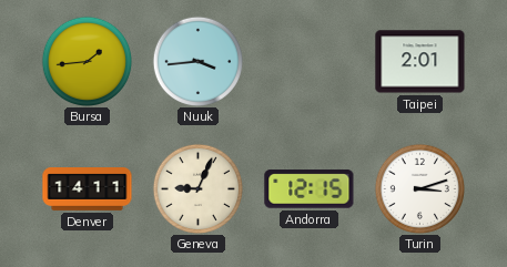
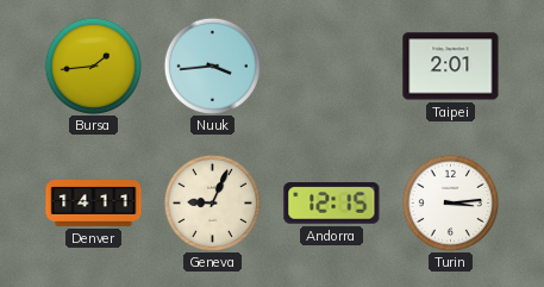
Turin: 3:12 -> 3:14
